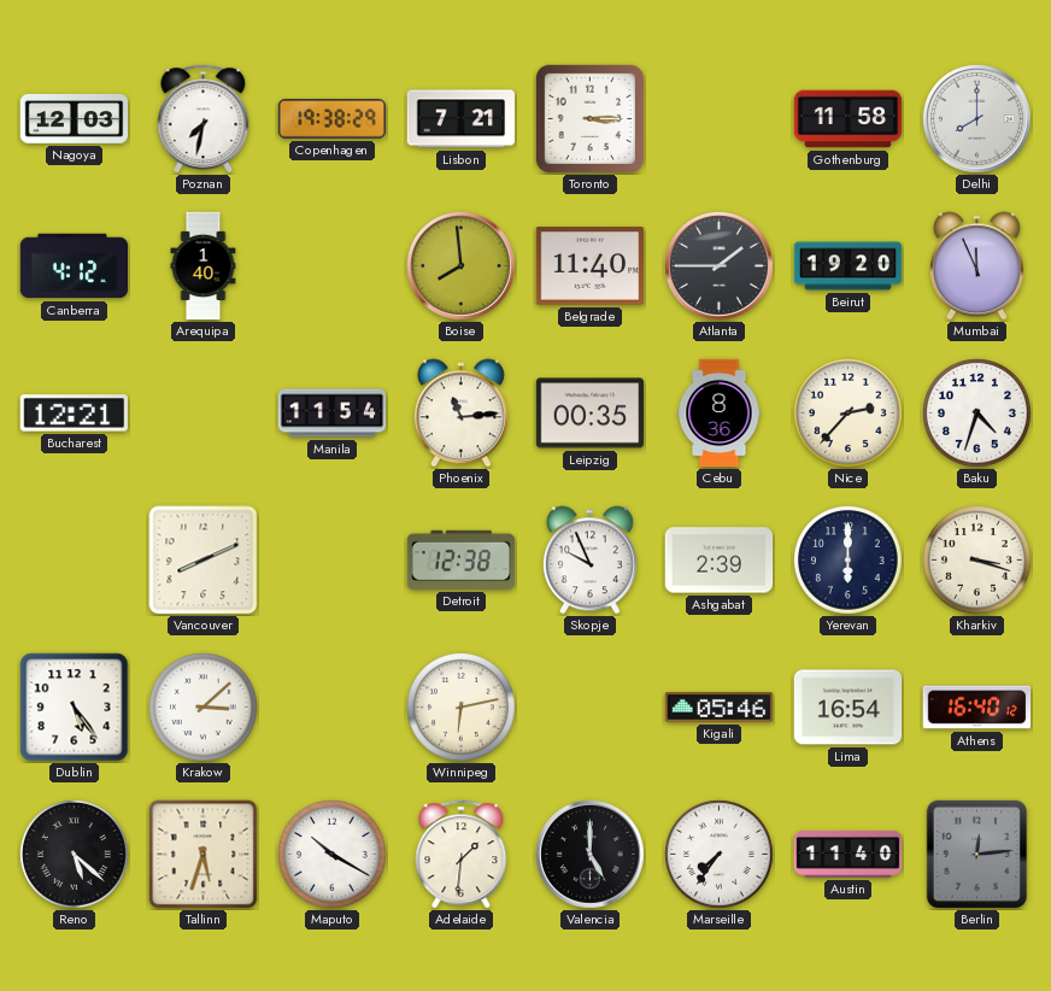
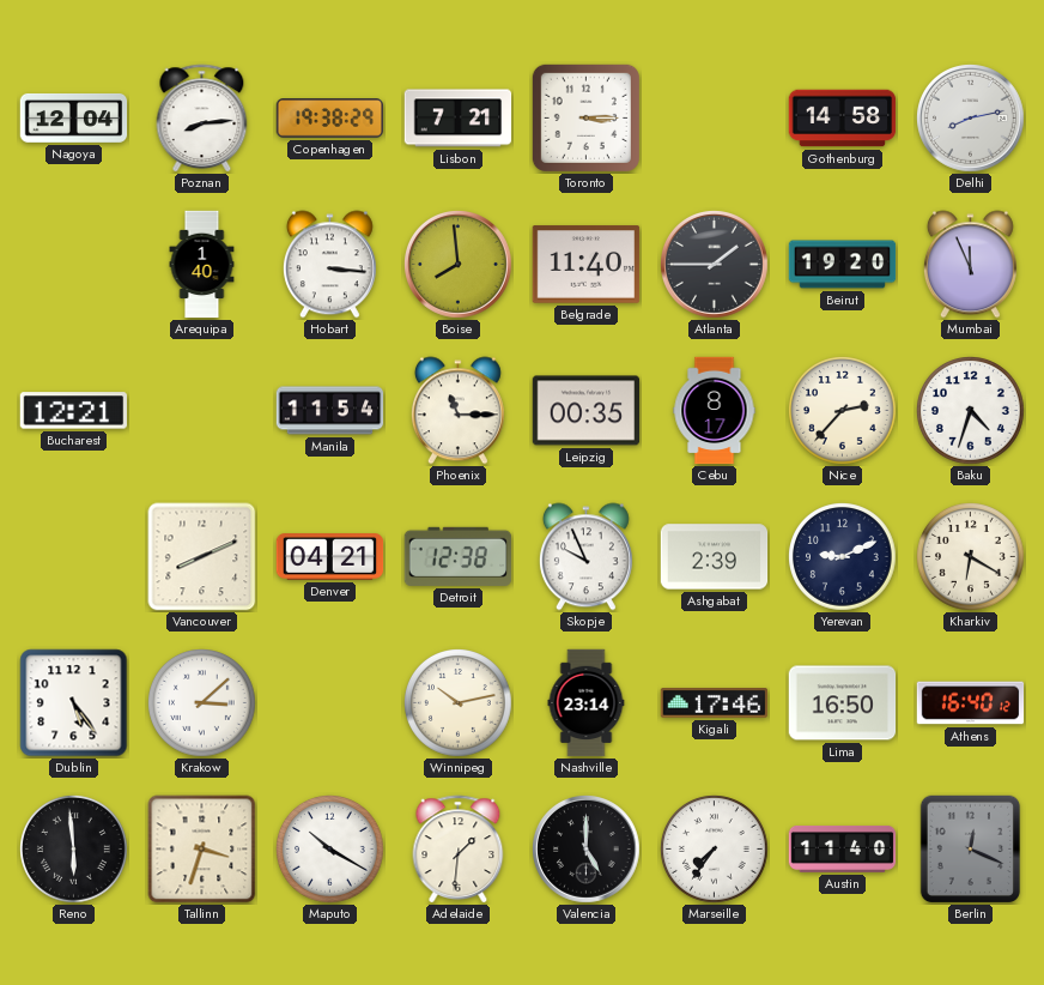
Nagoya: 12:03 -> 12:04
Poznan: 7:32 -> 8:14
Gothenburg: 11:58 -> 14:58
Delhi: 8:00 -> 8:13
Canberra: 4:12 -> none
Hobart: none -> 3:16
Phoenix: 11:14 -> 11:15
Cebu: 8:36 -> 8:17
Denver: none -> 04:21
Yerevan: 6:00 -> 9:11
Kharkiv: 3:18 -> 6:20
Winnipeg: 6:13 -> 10:13
Nashville: none -> 23:14
Kigali: 05:46 -> 17:46
Lima: 16:54 -> 16:50
Reno: 5:22 -> 5:59
Tallinn: 5:33 -> 3:33
Berlin: 12:14 -> 12:19
